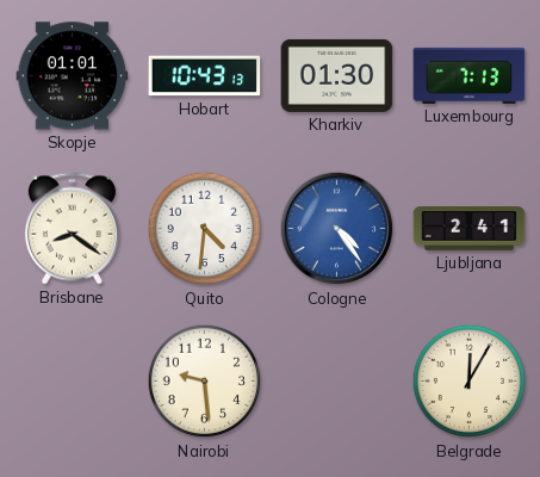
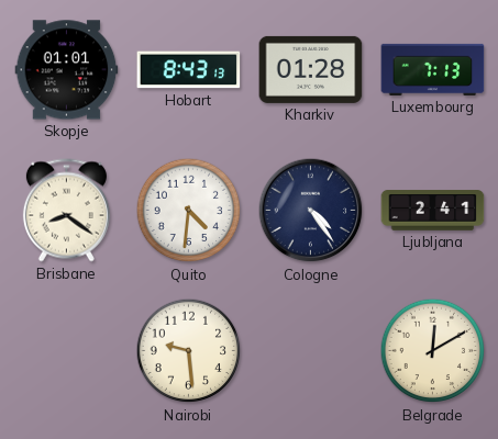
Hobart: 10:43 -> 8:43
Kharkiv: 01:30 -> 01:28
Cologne dial: blue -> navy
Belgrade: 12:05 -> 12:10
